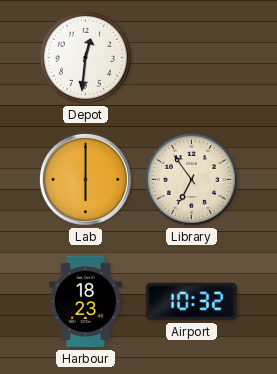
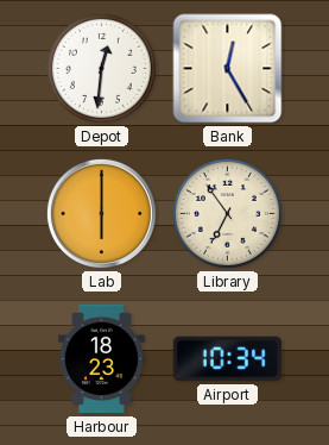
Bank: none -> 12:25
Airport: 10:32 -> 10:34
